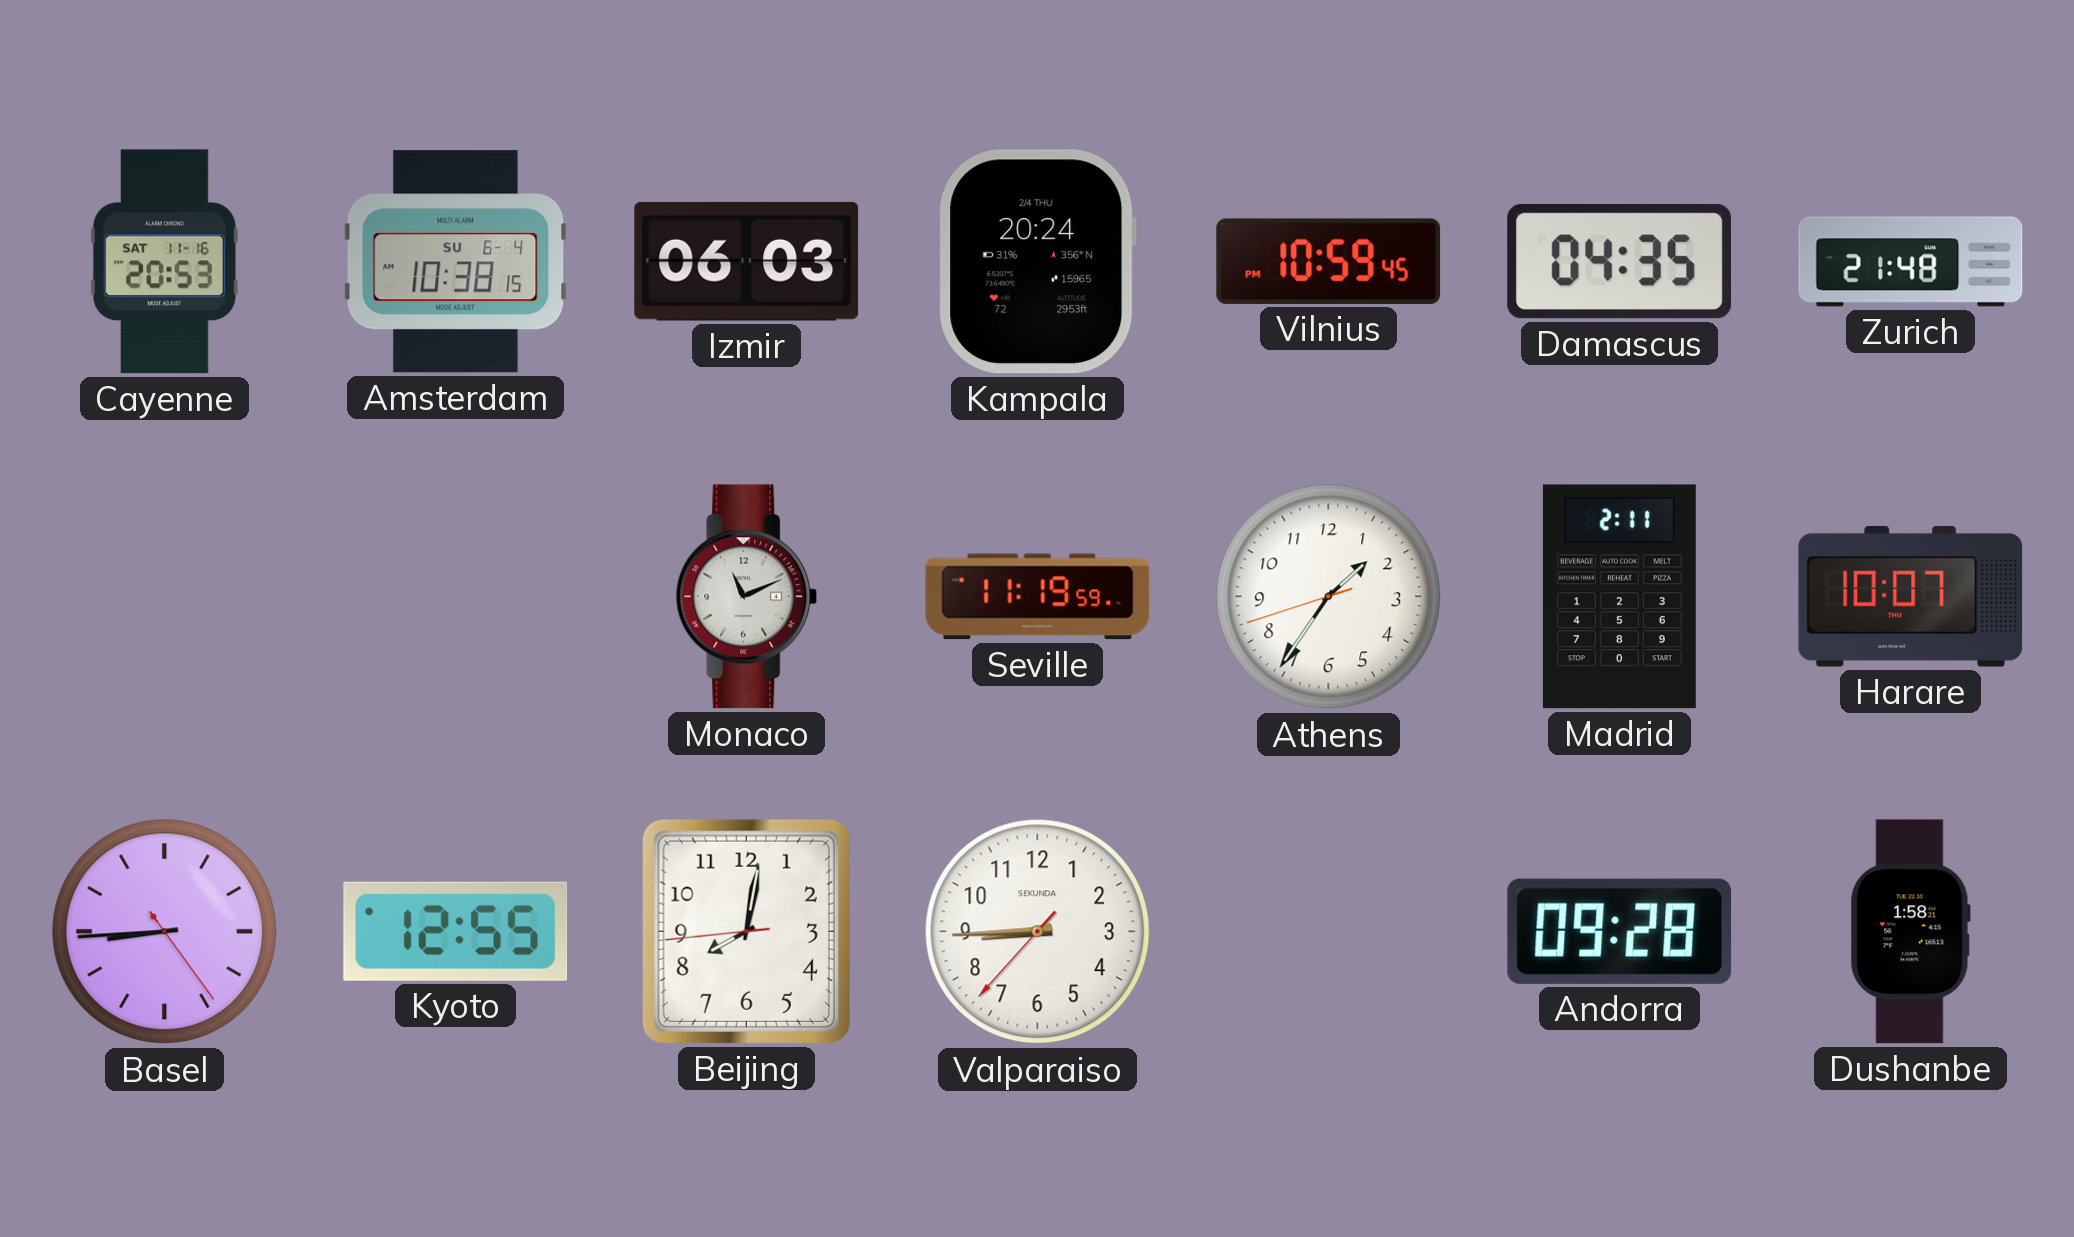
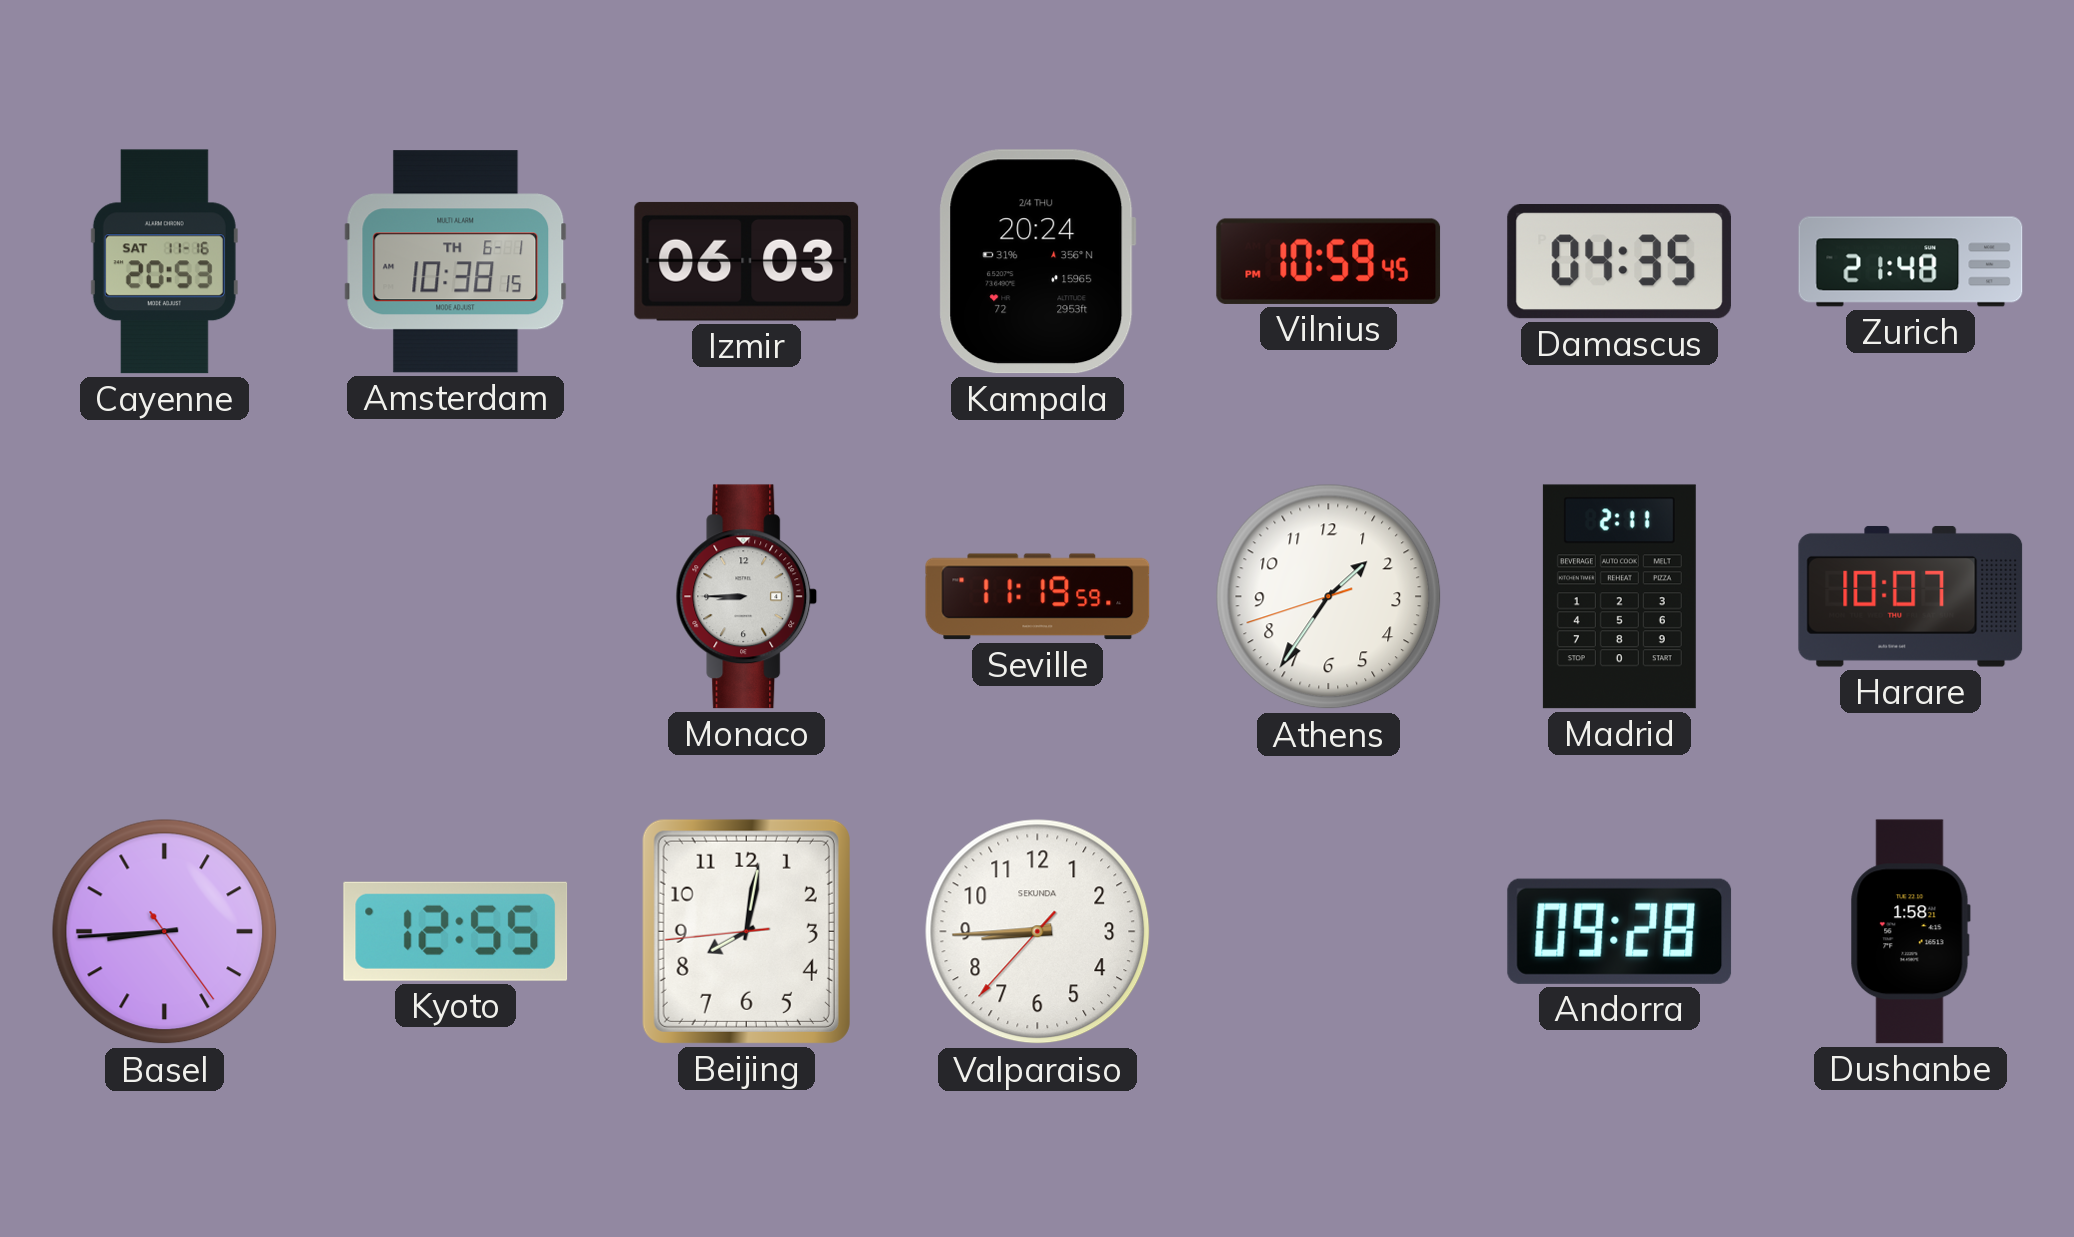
Amsterdam date: SU 6-4 -> TH 6-1
Monaco: 11:11 -> 8:45
